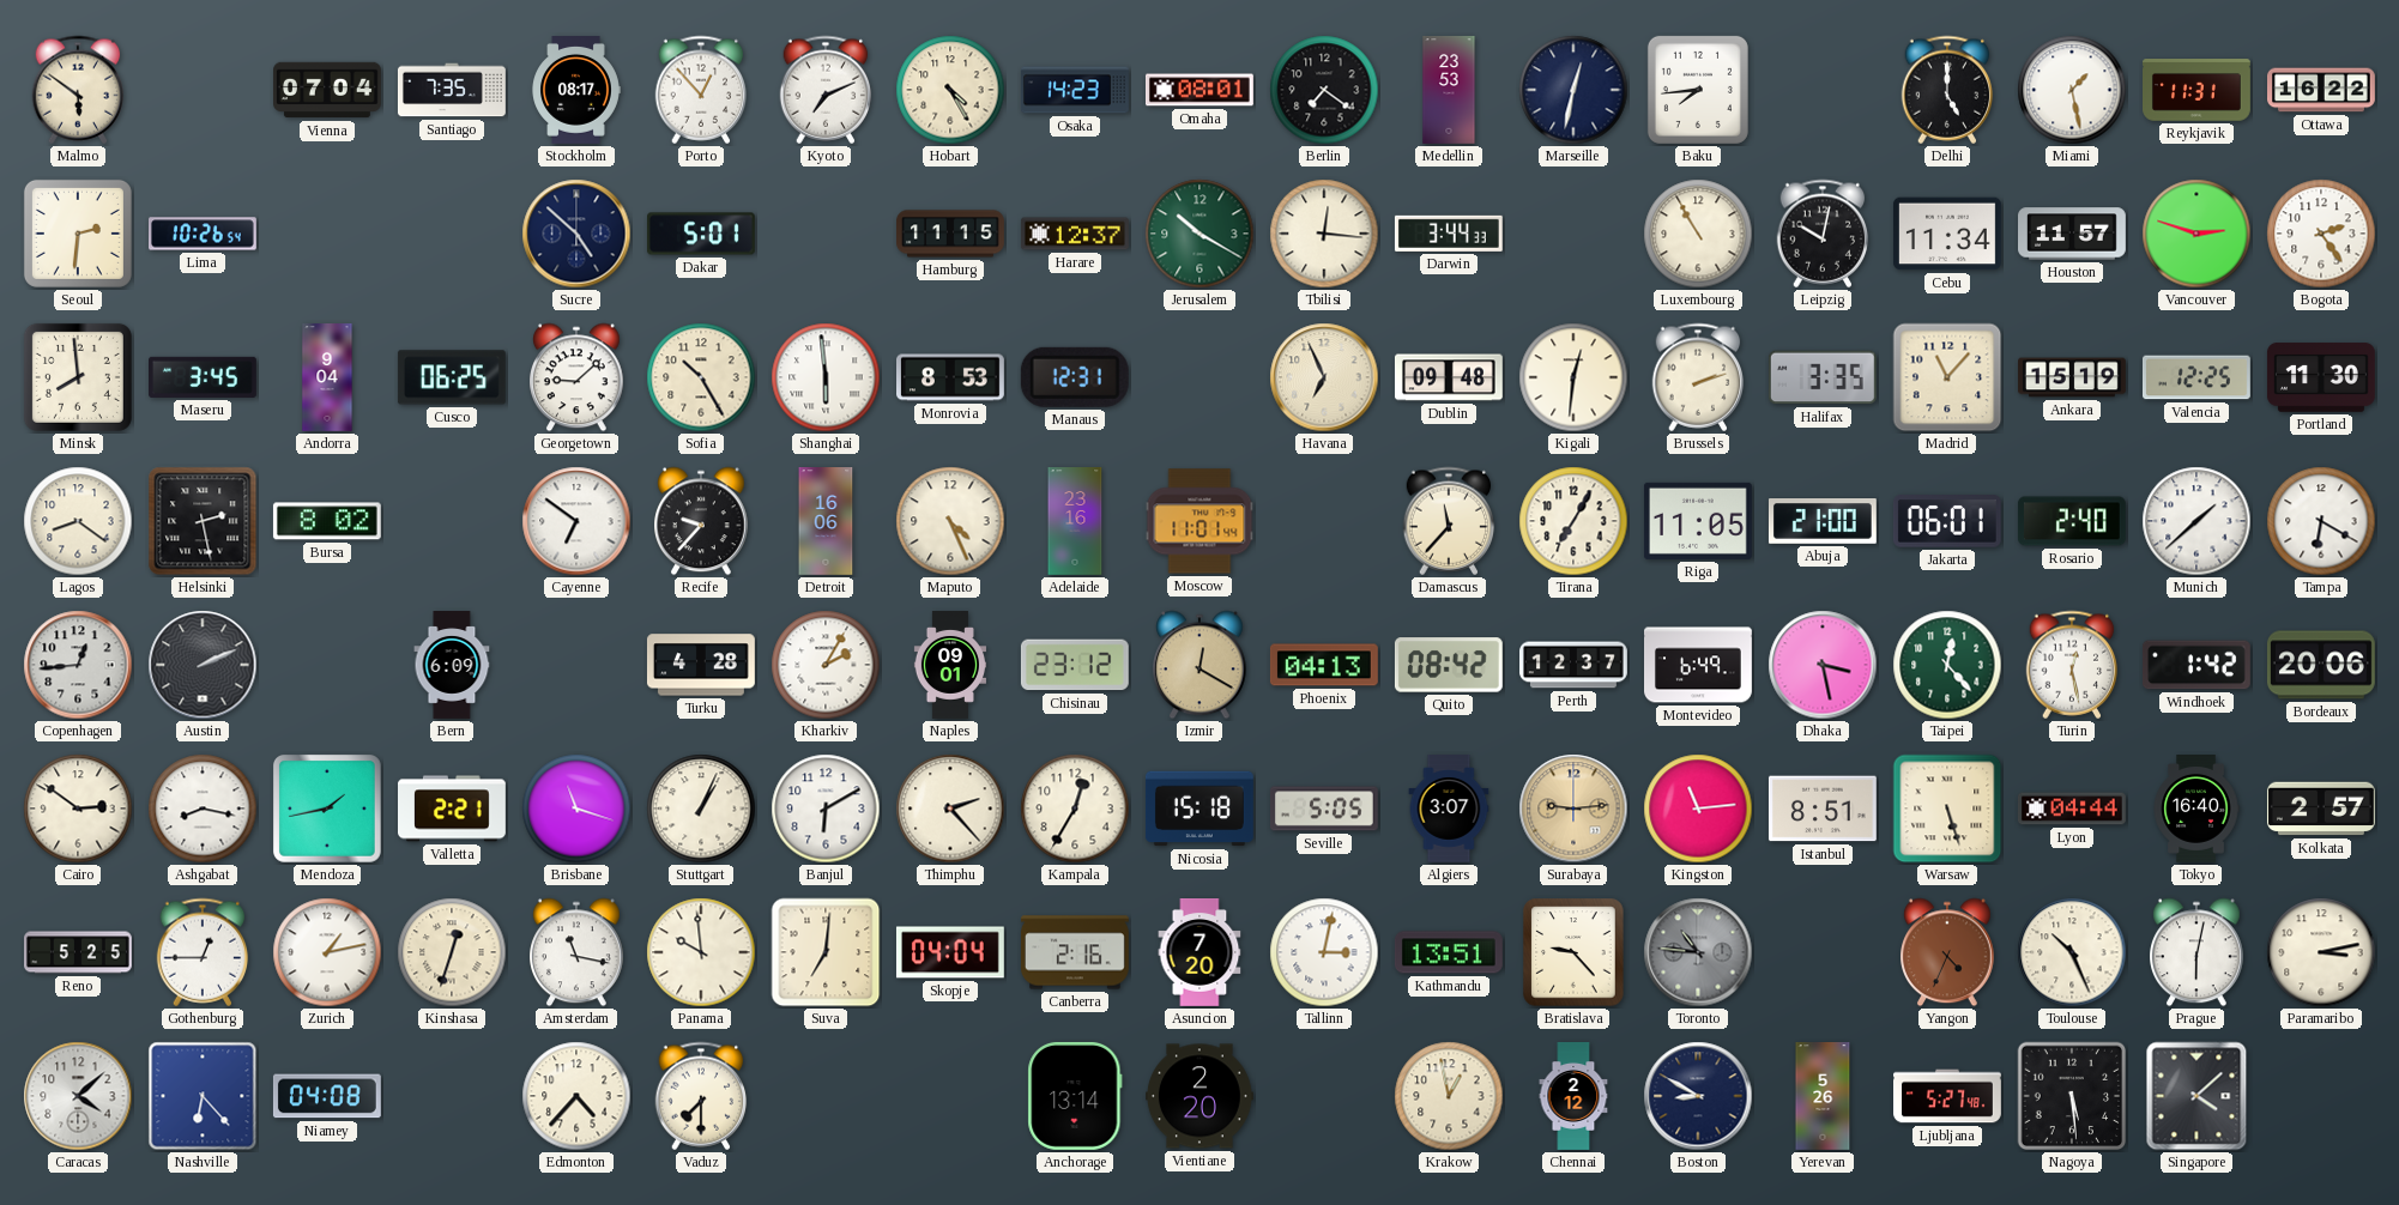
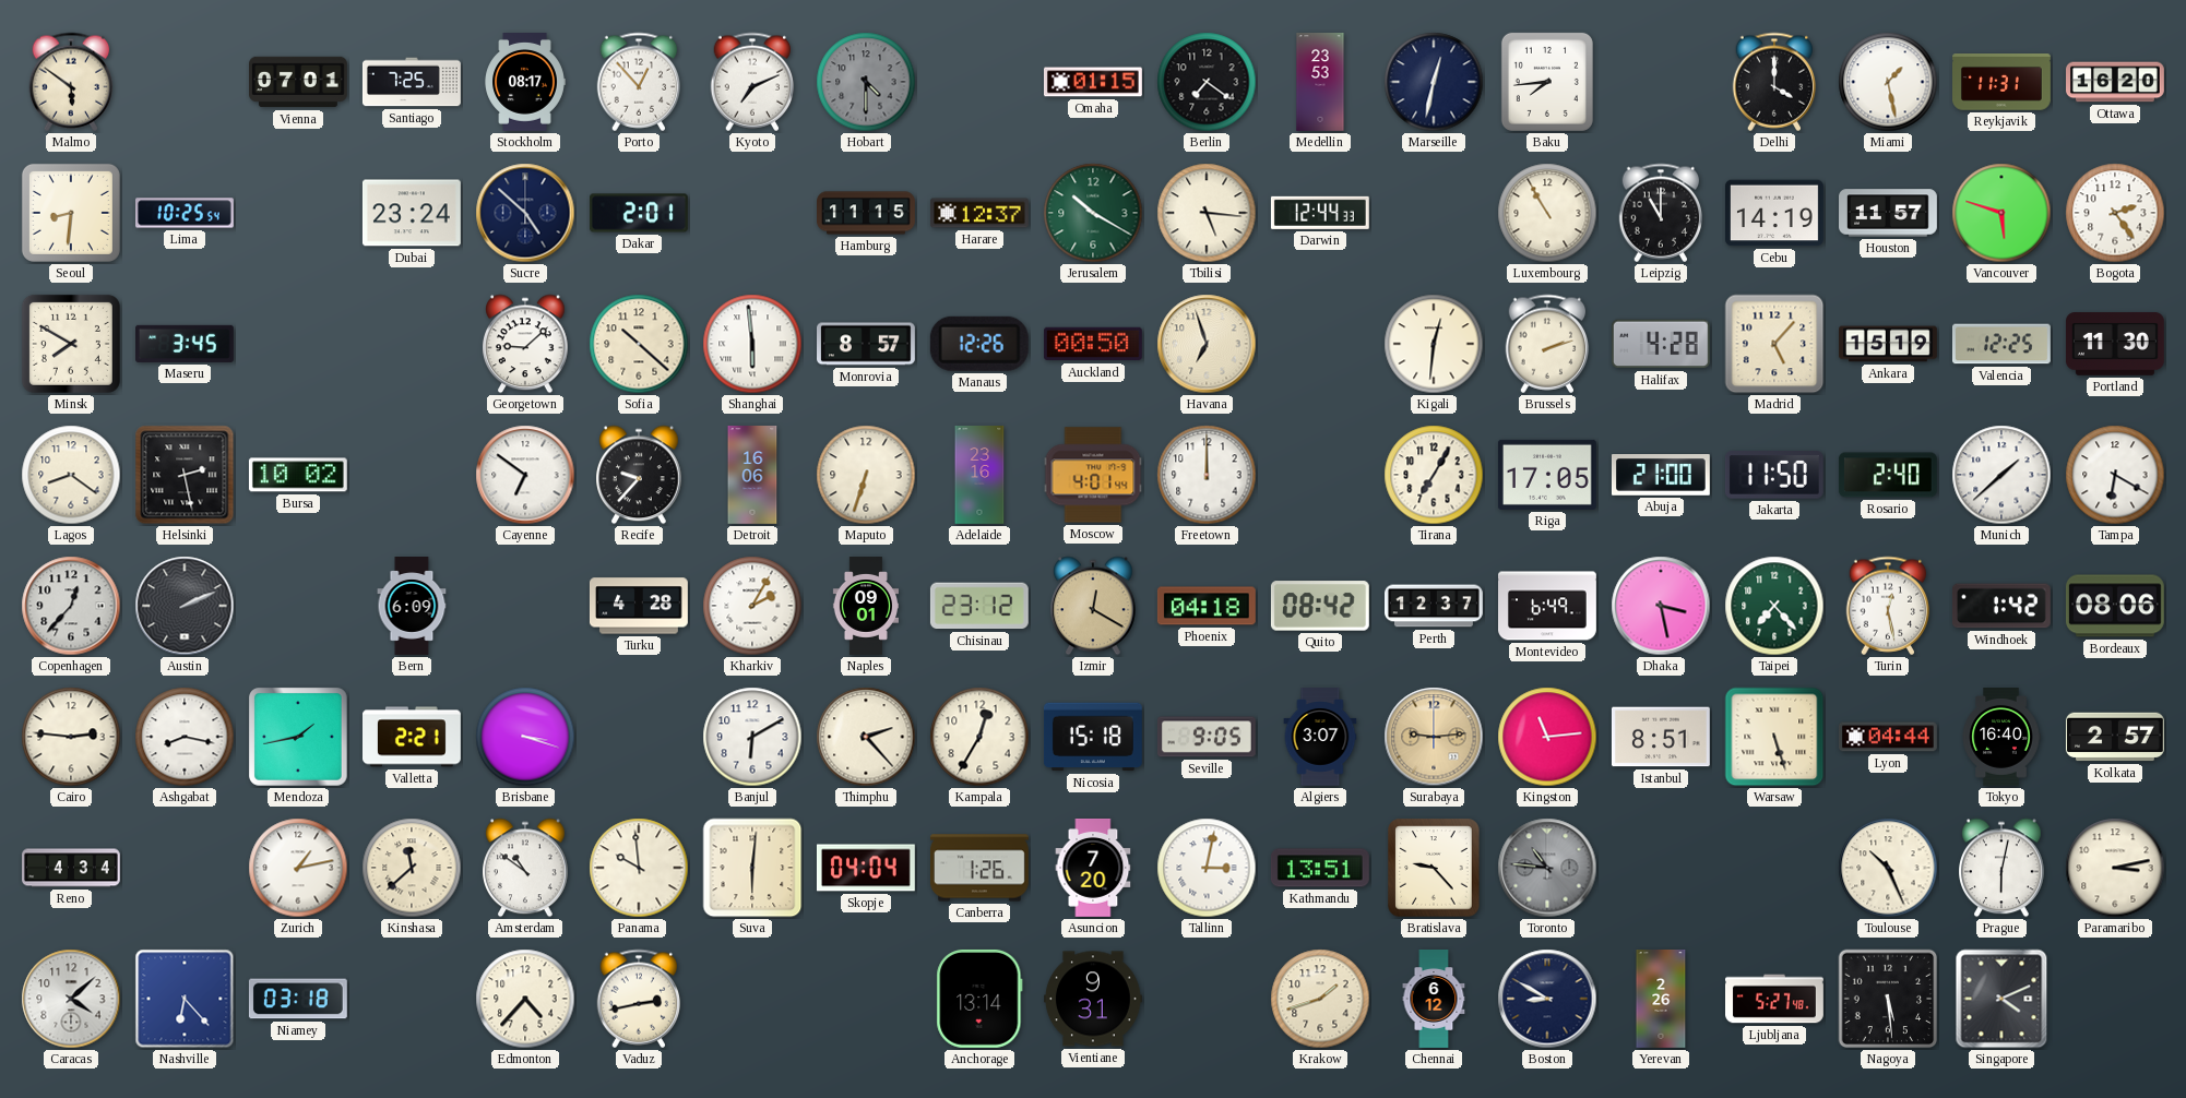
Vienna: 07:04 -> 07:01
Santiago: 7:35 -> 7:25
Hobart: 4:25 -> 4:30
Hobart dial: cream -> grey
Osaka: 14:23 -> none
Omaha: 08:01 -> 01:15
Delhi: 5:00 -> 4:00
Ottawa: 16:22 -> 16:20
Seoul: 2:31 -> 8:31
Lima: 10:26 -> 10:25
Dubai: none -> 23:24
Dakar: 5:01 -> 2:01
Tbilisi: 12:16 -> 5:16
Darwin: 3:44 -> 12:44
Leipzig: 10:02 -> 11:00
Cebu: 11:34 -> 14:19
Vancouver: 2:48 -> 5:48
Minsk: 7:59 -> 7:50
Andorra: 9:04 -> none
Cusco: 06:25 -> none
Sofia: 10:25 -> 10:22
Monrovia: 8:53 -> 8:57
Manaus: 12:31 -> 12:26
Auckland: none -> 00:50
Havana: 6:56 -> 6:57
Dublin: 09:48 -> none
Halifax: 3:35 -> 4:28
Madrid: 11:07 -> 5:07
Bursa: 8:02 -> 10:02
Maputo: 4:26 -> 6:33
Moscow: 11:01 -> 4:01
Freetown: none -> 12:00
Damascus: 11:37 -> none
Riga: 11:05 -> 17:05
Jakarta: 06:01 -> 11:50
Copenhagen: 12:44 -> 12:37
Phoenix: 04:13 -> 04:18
Taipei: 12:23 -> 7:23
Bordeaux: 20:06 -> 08:06
Cairo: 2:51 -> 2:46
Brisbane: 11:18 -> 3:18
Stuttgart: 1:04 -> none
Seville: 5:05 -> 9:05
Reno: 5:25 -> 4:34
Gothenburg: 12:45 -> none
Kinshasa: 12:33 -> 11:38
Amsterdam: 11:17 -> 10:51
Suva: 7:01 -> 6:01
Canberra: 2:16 -> 1:26
Yangon: 4:34 -> none
Niamey: 04:08 -> 03:18
Vaduz: 7:30 -> 2:43
Vientiane: 2:20 -> 9:31
Krakow: 12:58 -> 1:42
Chennai: 2:12 -> 6:12
Yerevan: 5:26 -> 2:26
Singapore: 4:08 -> 4:11
